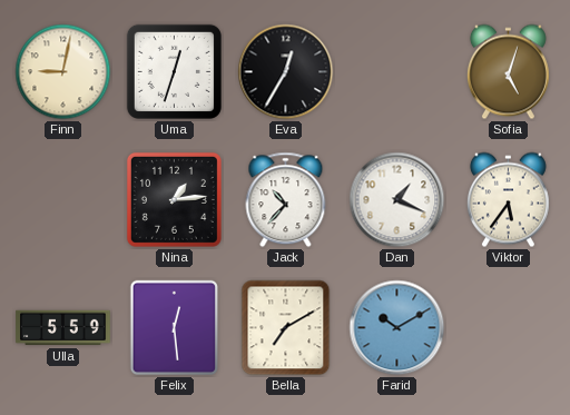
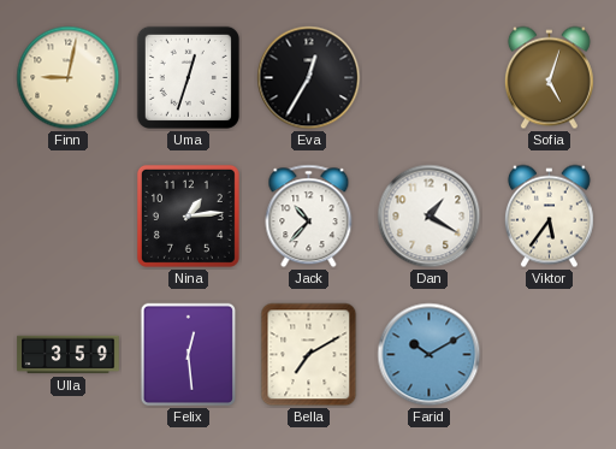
Dan: 1:19 -> 1:20
Ulla: 5:59 -> 3:59
